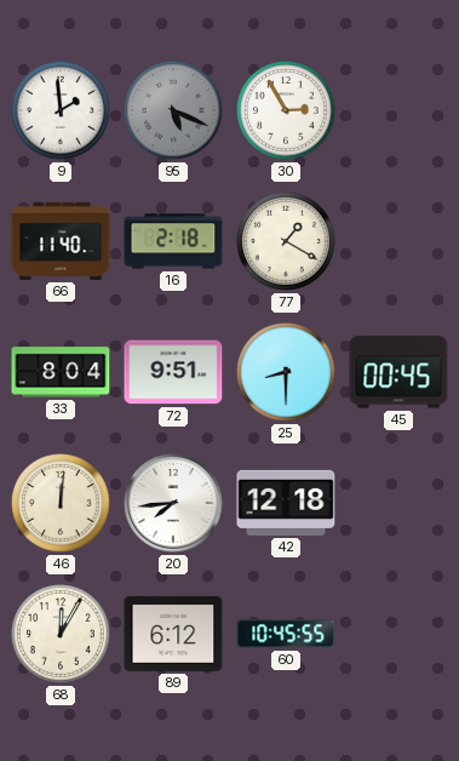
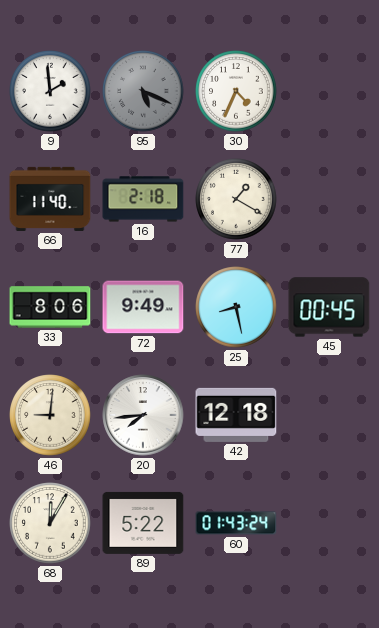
30: 2:55 -> 4:34
33: 8:04 -> 8:06
72: 9:51 -> 9:49
25: 8:30 -> 8:28
46: 12:01 -> 9:01
89: 6:12 -> 5:22
60: 10:45 -> 01:43
